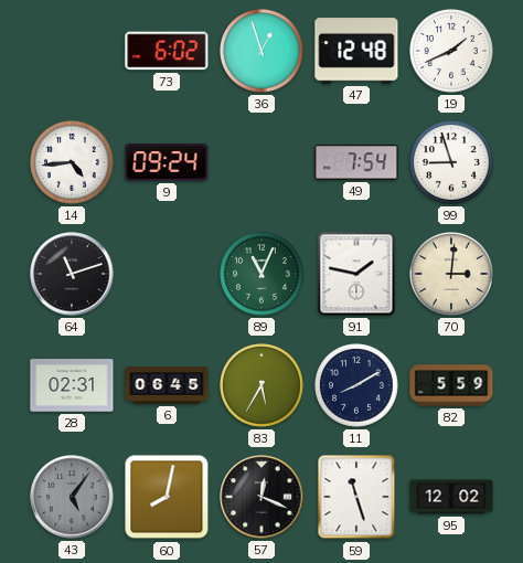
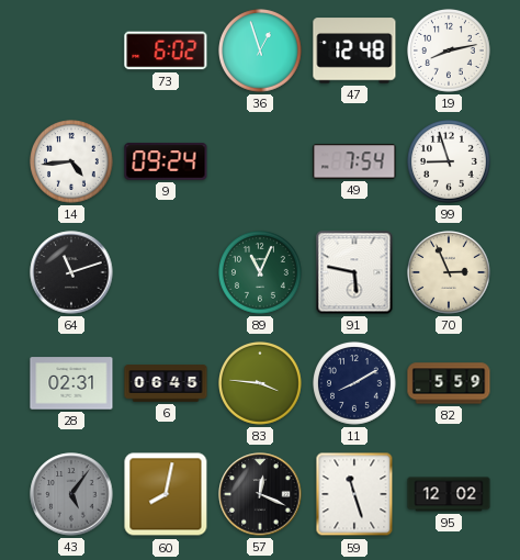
19: 1:41 -> 8:13
91: 1:47 -> 5:47
70: 3:01 -> 2:56
83: 5:35 -> 3:46
